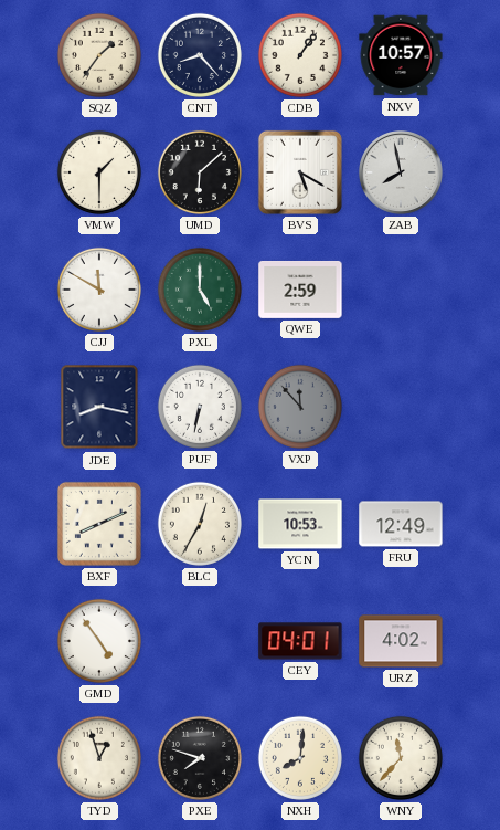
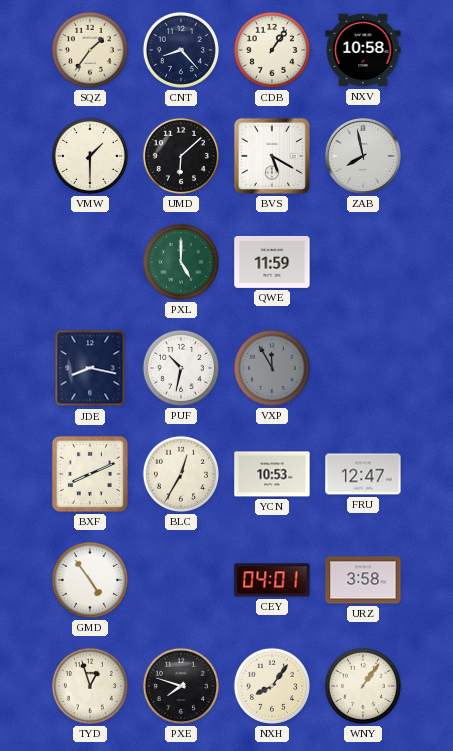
NXV: 10:57 -> 10:58
CJJ: 11:50 -> none
QWE: 2:59 -> 11:59
PUF: 6:32 -> 10:32
VXP: 11:53 -> 11:55
FRU: 12:49 -> 12:47
URZ: 4:02 -> 3:58
NXH: 8:01 -> 8:06
WNY: 11:37 -> 1:06
